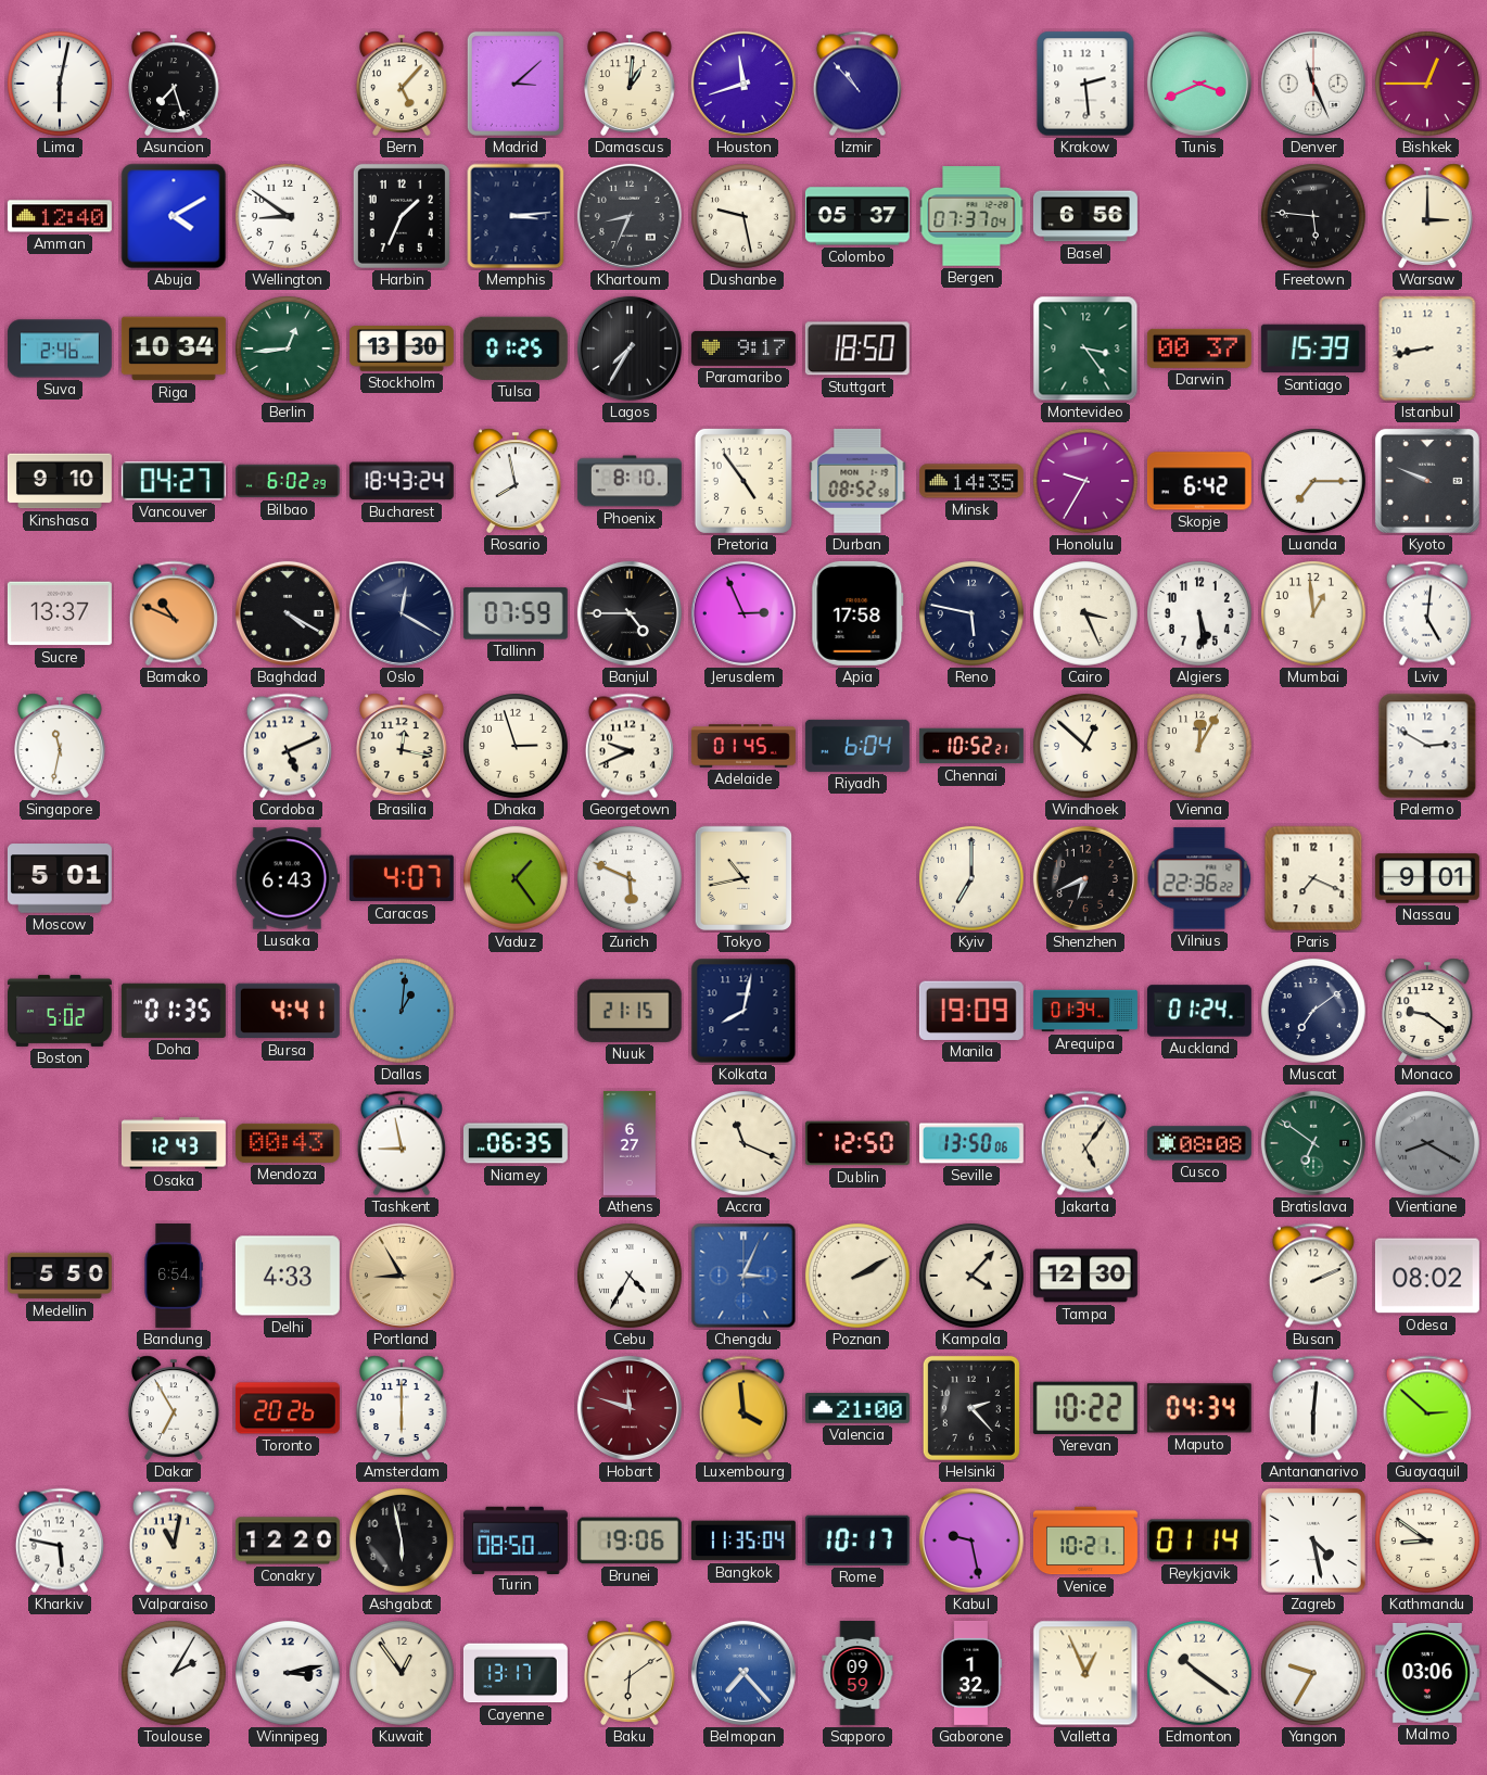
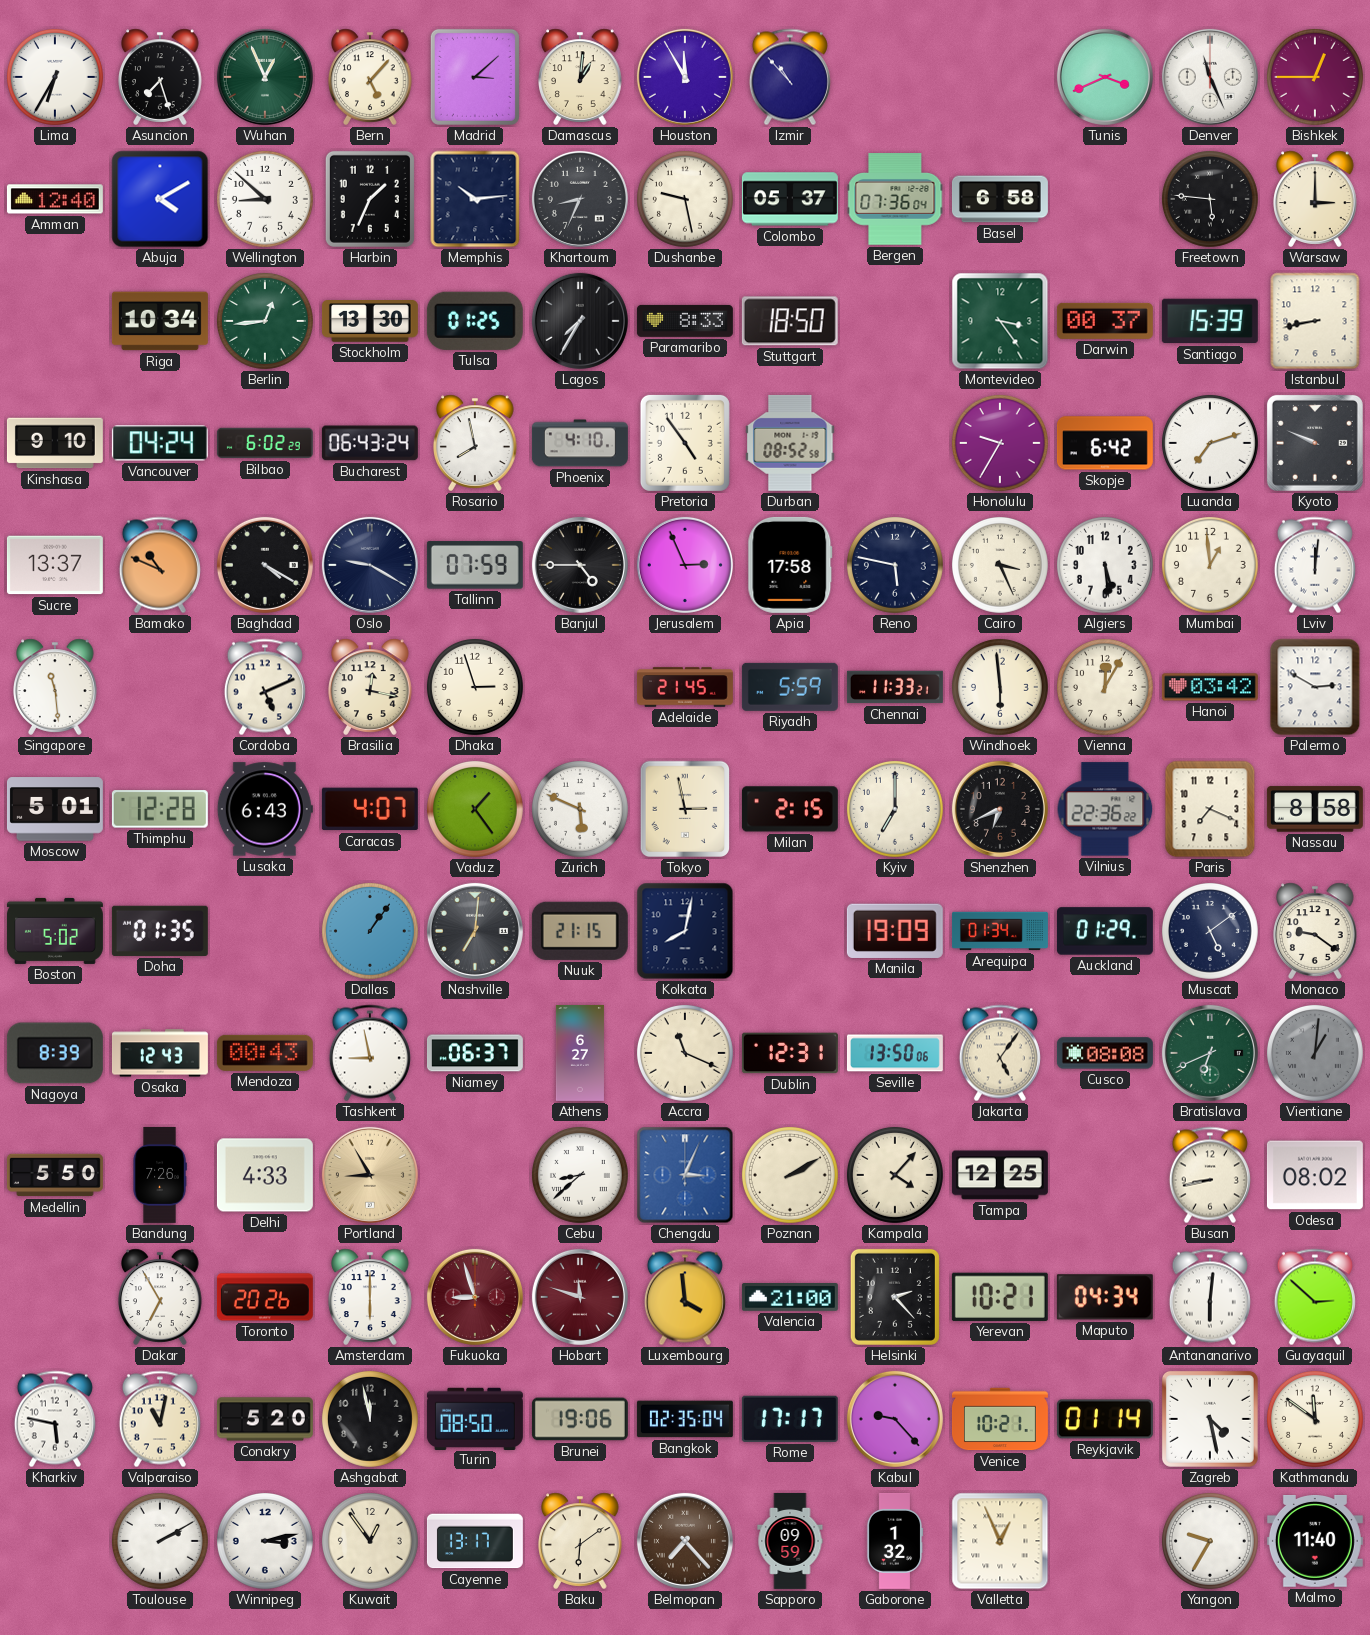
Lima: 6:02 -> 6:35
Wuhan: none -> 12:56
Houston: 11:42 -> 11:55
Krakow: 2:29 -> none
Wellington: 8:51 -> 8:52
Memphis: 3:14 -> 10:14
Bergen: 07:37 -> 07:36
Basel: 6:56 -> 6:58
Suva: 2:46 -> none
Paramaribo: 9:17 -> 8:33
Vancouver: 04:27 -> 04:24
Bucharest: 18:43 -> 06:43
Phoenix: 8:10 -> 4:10
Minsk: 14:35 -> none
Luanda: 7:15 -> 7:12
Oslo: 12:20 -> 9:20
Lviv: 5:01 -> 12:01
Singapore: 11:32 -> 11:29
Georgetown: 9:41 -> none
Adelaide: 01:45 -> 21:45
Riyadh: 6:04 -> 5:59
Chennai: 10:52 -> 11:33
Windhoek: 12:52 -> 5:59
Hanoi: none -> 03:42
Thimphu: none -> 12:28
Tokyo: 10:43 -> 2:58
Milan: none -> 2:15
Nassau: 9:01 -> 8:58
Bursa: 4:41 -> none
Dallas: 1:01 -> 1:06
Nashville: none -> 7:01
Auckland: 01:24 -> 01:29
Muscat: 7:09 -> 5:09
Nagoya: none -> 8:39
Niamey: 06:35 -> 06:37
Dublin: 12:50 -> 12:31
Bratislava: 6:51 -> 6:41
Vientiane: 8:20 -> 1:01
Bandung: 6:54 -> 7:26
Cebu: 4:35 -> 8:38
Tampa: 12:30 -> 12:25
Busan: 2:11 -> 8:43
Fukuoka: none -> 8:57
Yerevan: 10:22 -> 10:21
Conakry: 12:20 -> 5:20
Ashgabat: 5:58 -> 11:58
Bangkok: 11:35 -> 02:35
Rome: 10:17 -> 17:17
Kabul: 9:28 -> 9:23
Kathmandu: 8:51 -> 11:51
Toulouse: 2:05 -> 2:10
Belmopan dial: blue -> brown
Edmonton: 10:21 -> none
Malmo: 03:06 -> 11:40
